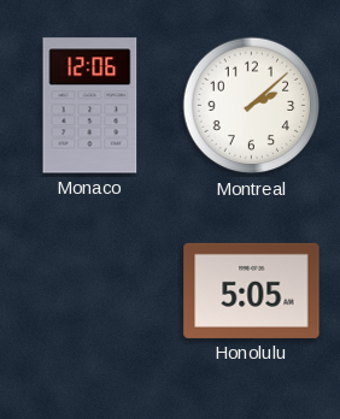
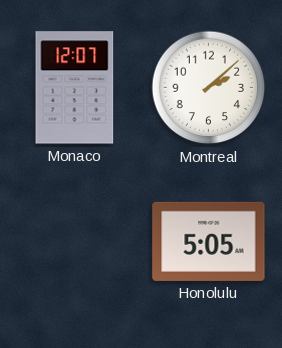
Monaco: 12:06 -> 12:07
